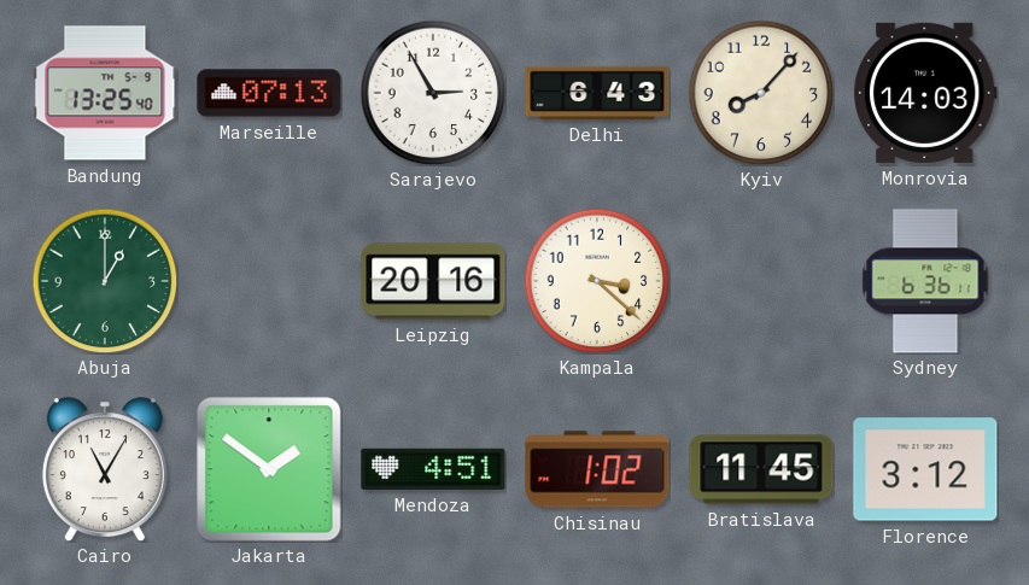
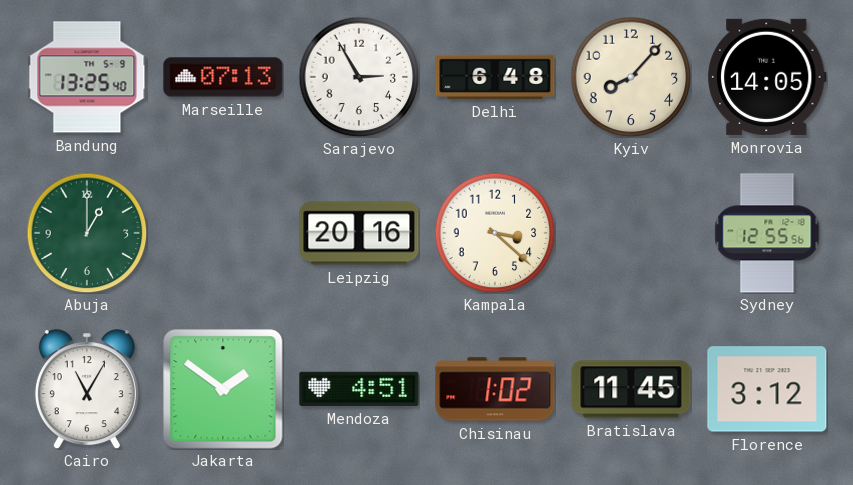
Delhi: 6:43 -> 6:48
Monrovia: 14:03 -> 14:05
Sydney: 6:36 -> 12:55
